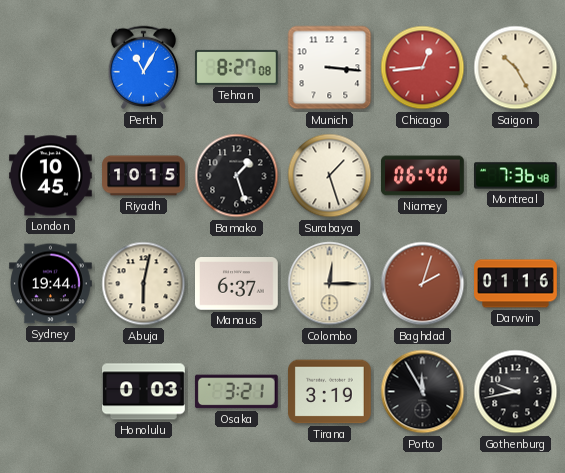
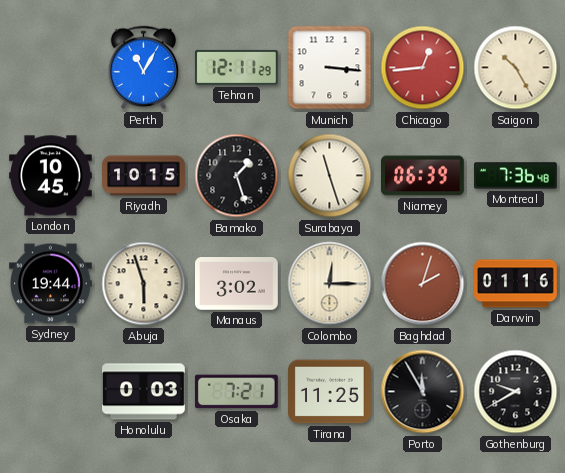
Tehran: 8:27 -> 12:11
Surabaya: 1:27 -> 11:27
Niamey: 06:40 -> 06:39
Abuja: 6:02 -> 5:57
Manaus: 6:37 -> 3:02
Osaka: 3:21 -> 7:21
Tirana: 3:19 -> 11:25
Gothenburg: 9:43 -> 9:40
